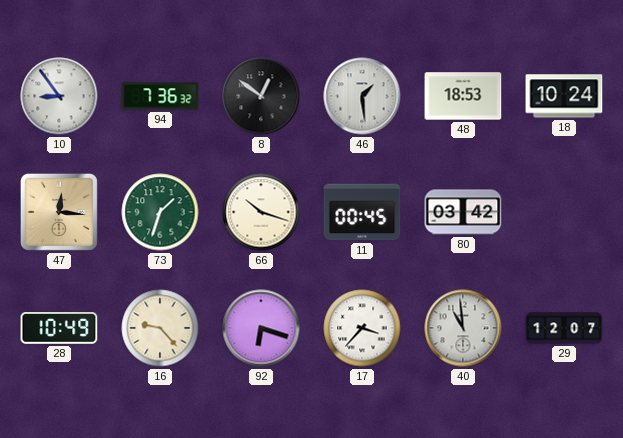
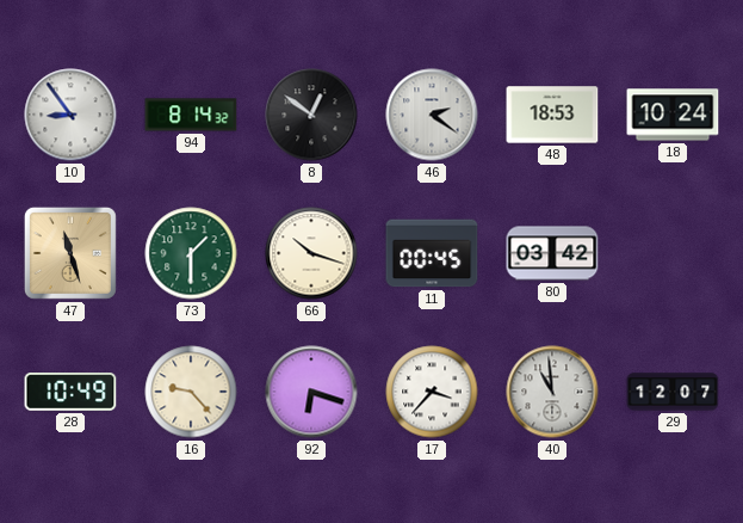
94: 7:36 -> 8:14
46: 1:29 -> 2:21
47: 12:16 -> 11:27
73: 1:33 -> 1:30
